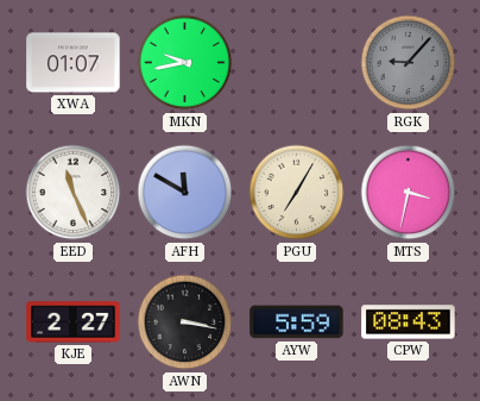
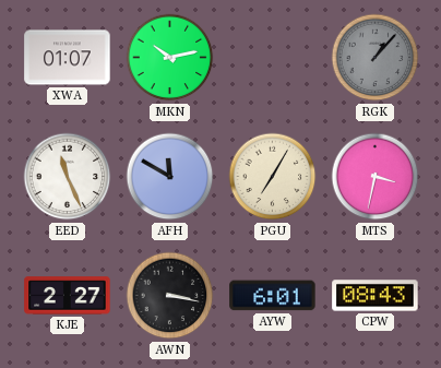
MKN: 9:43 -> 10:13
RGK: 9:07 -> 1:07
AYW: 5:59 -> 6:01
